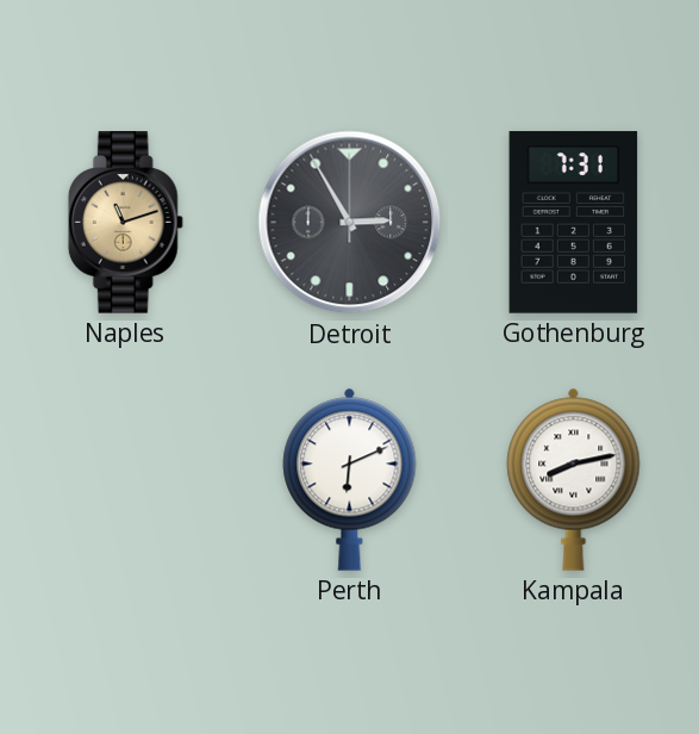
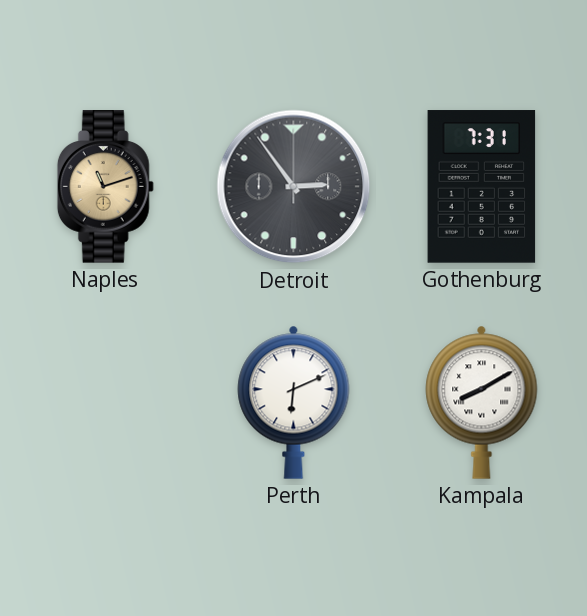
Detroit: 2:55 -> 2:54
Kampala: 8:13 -> 8:10
